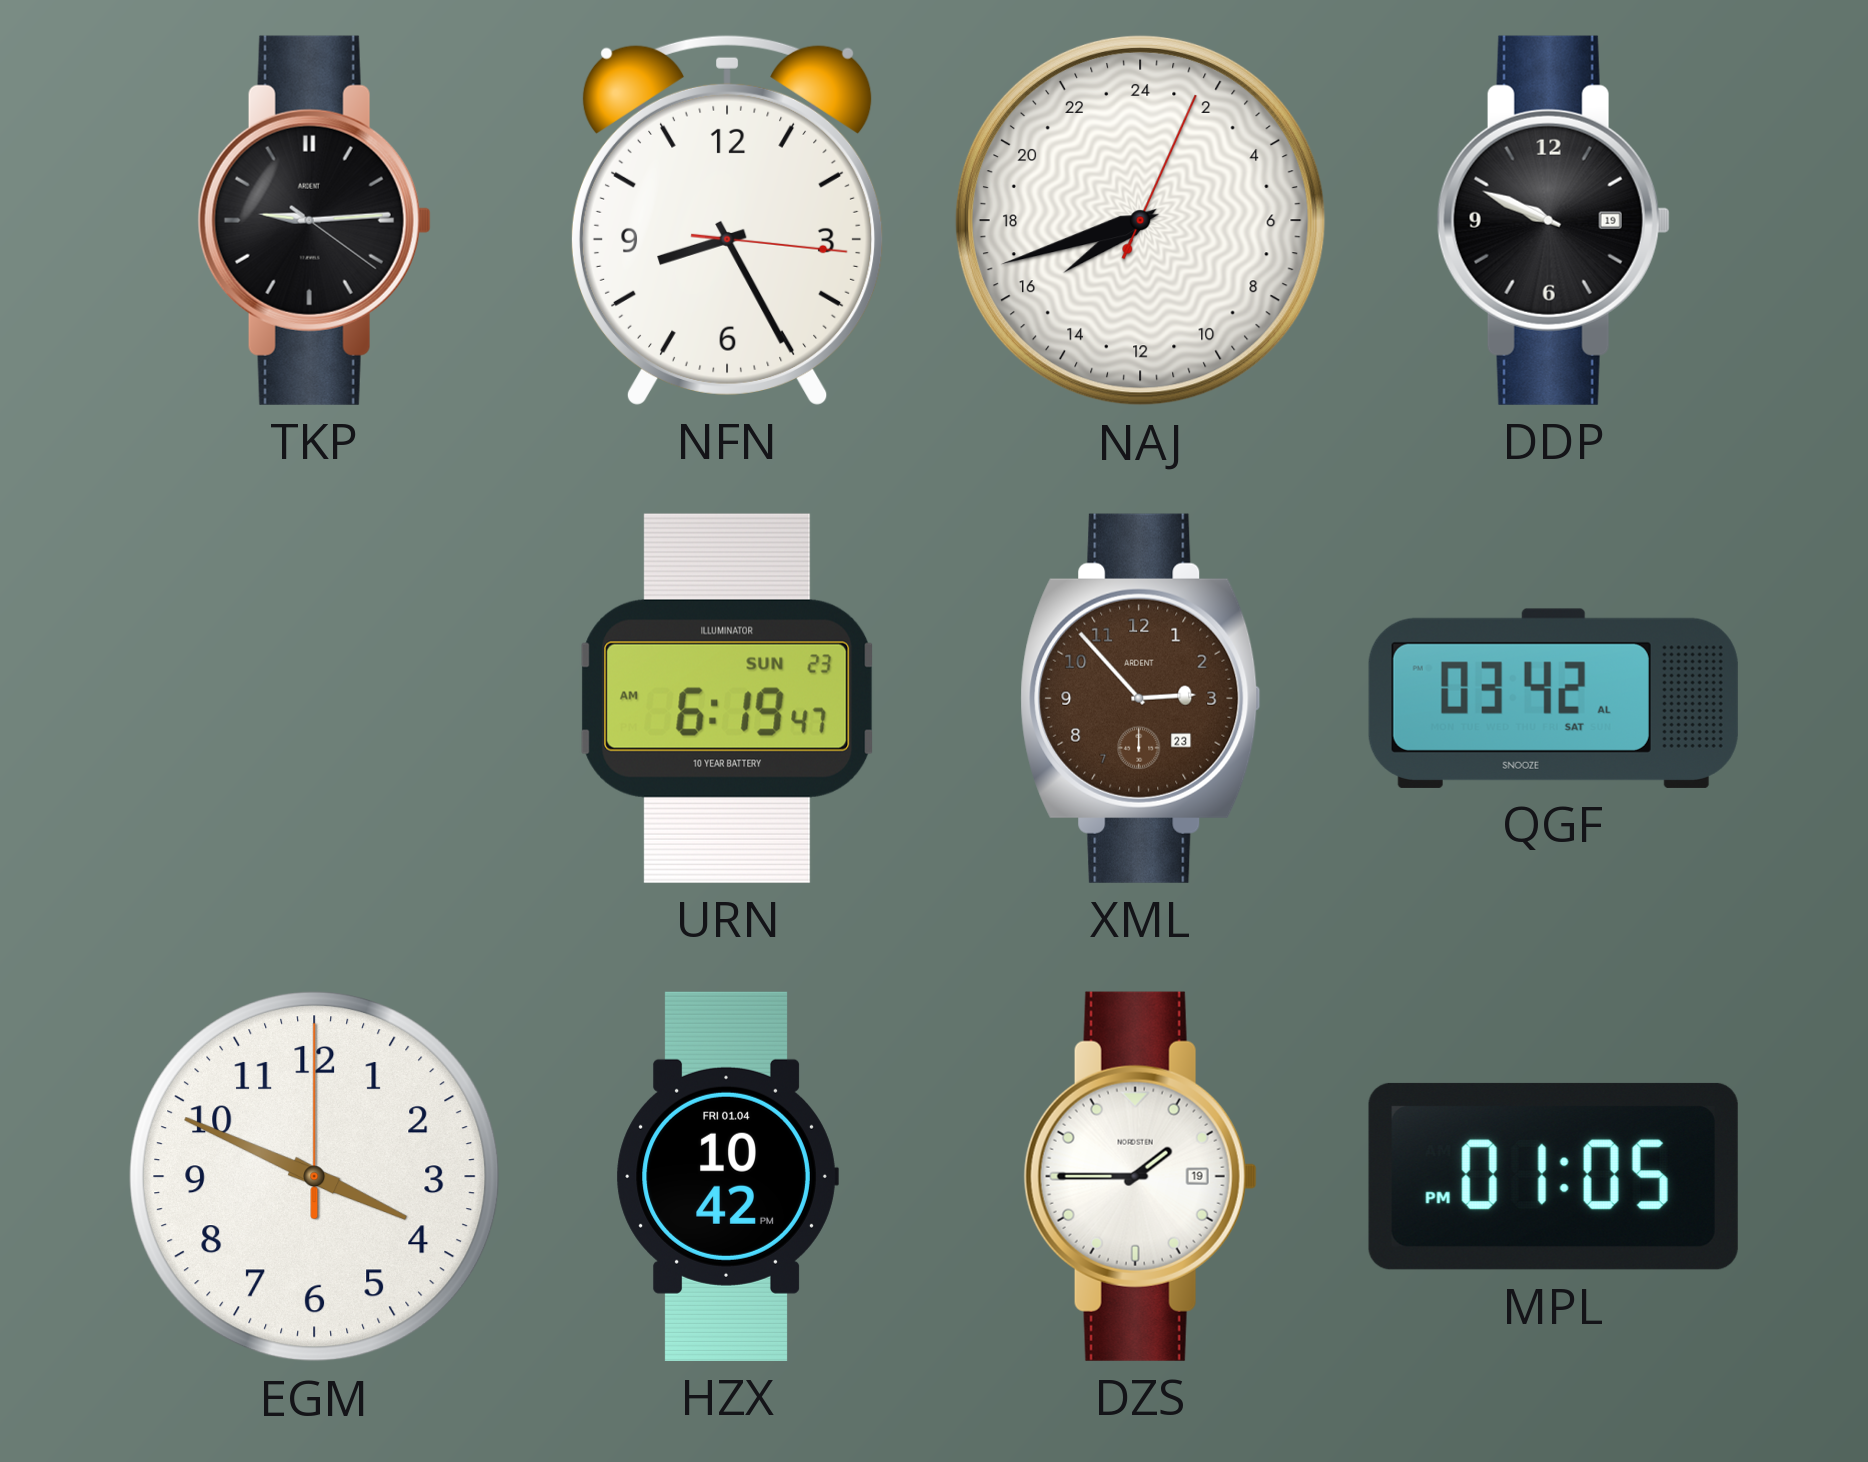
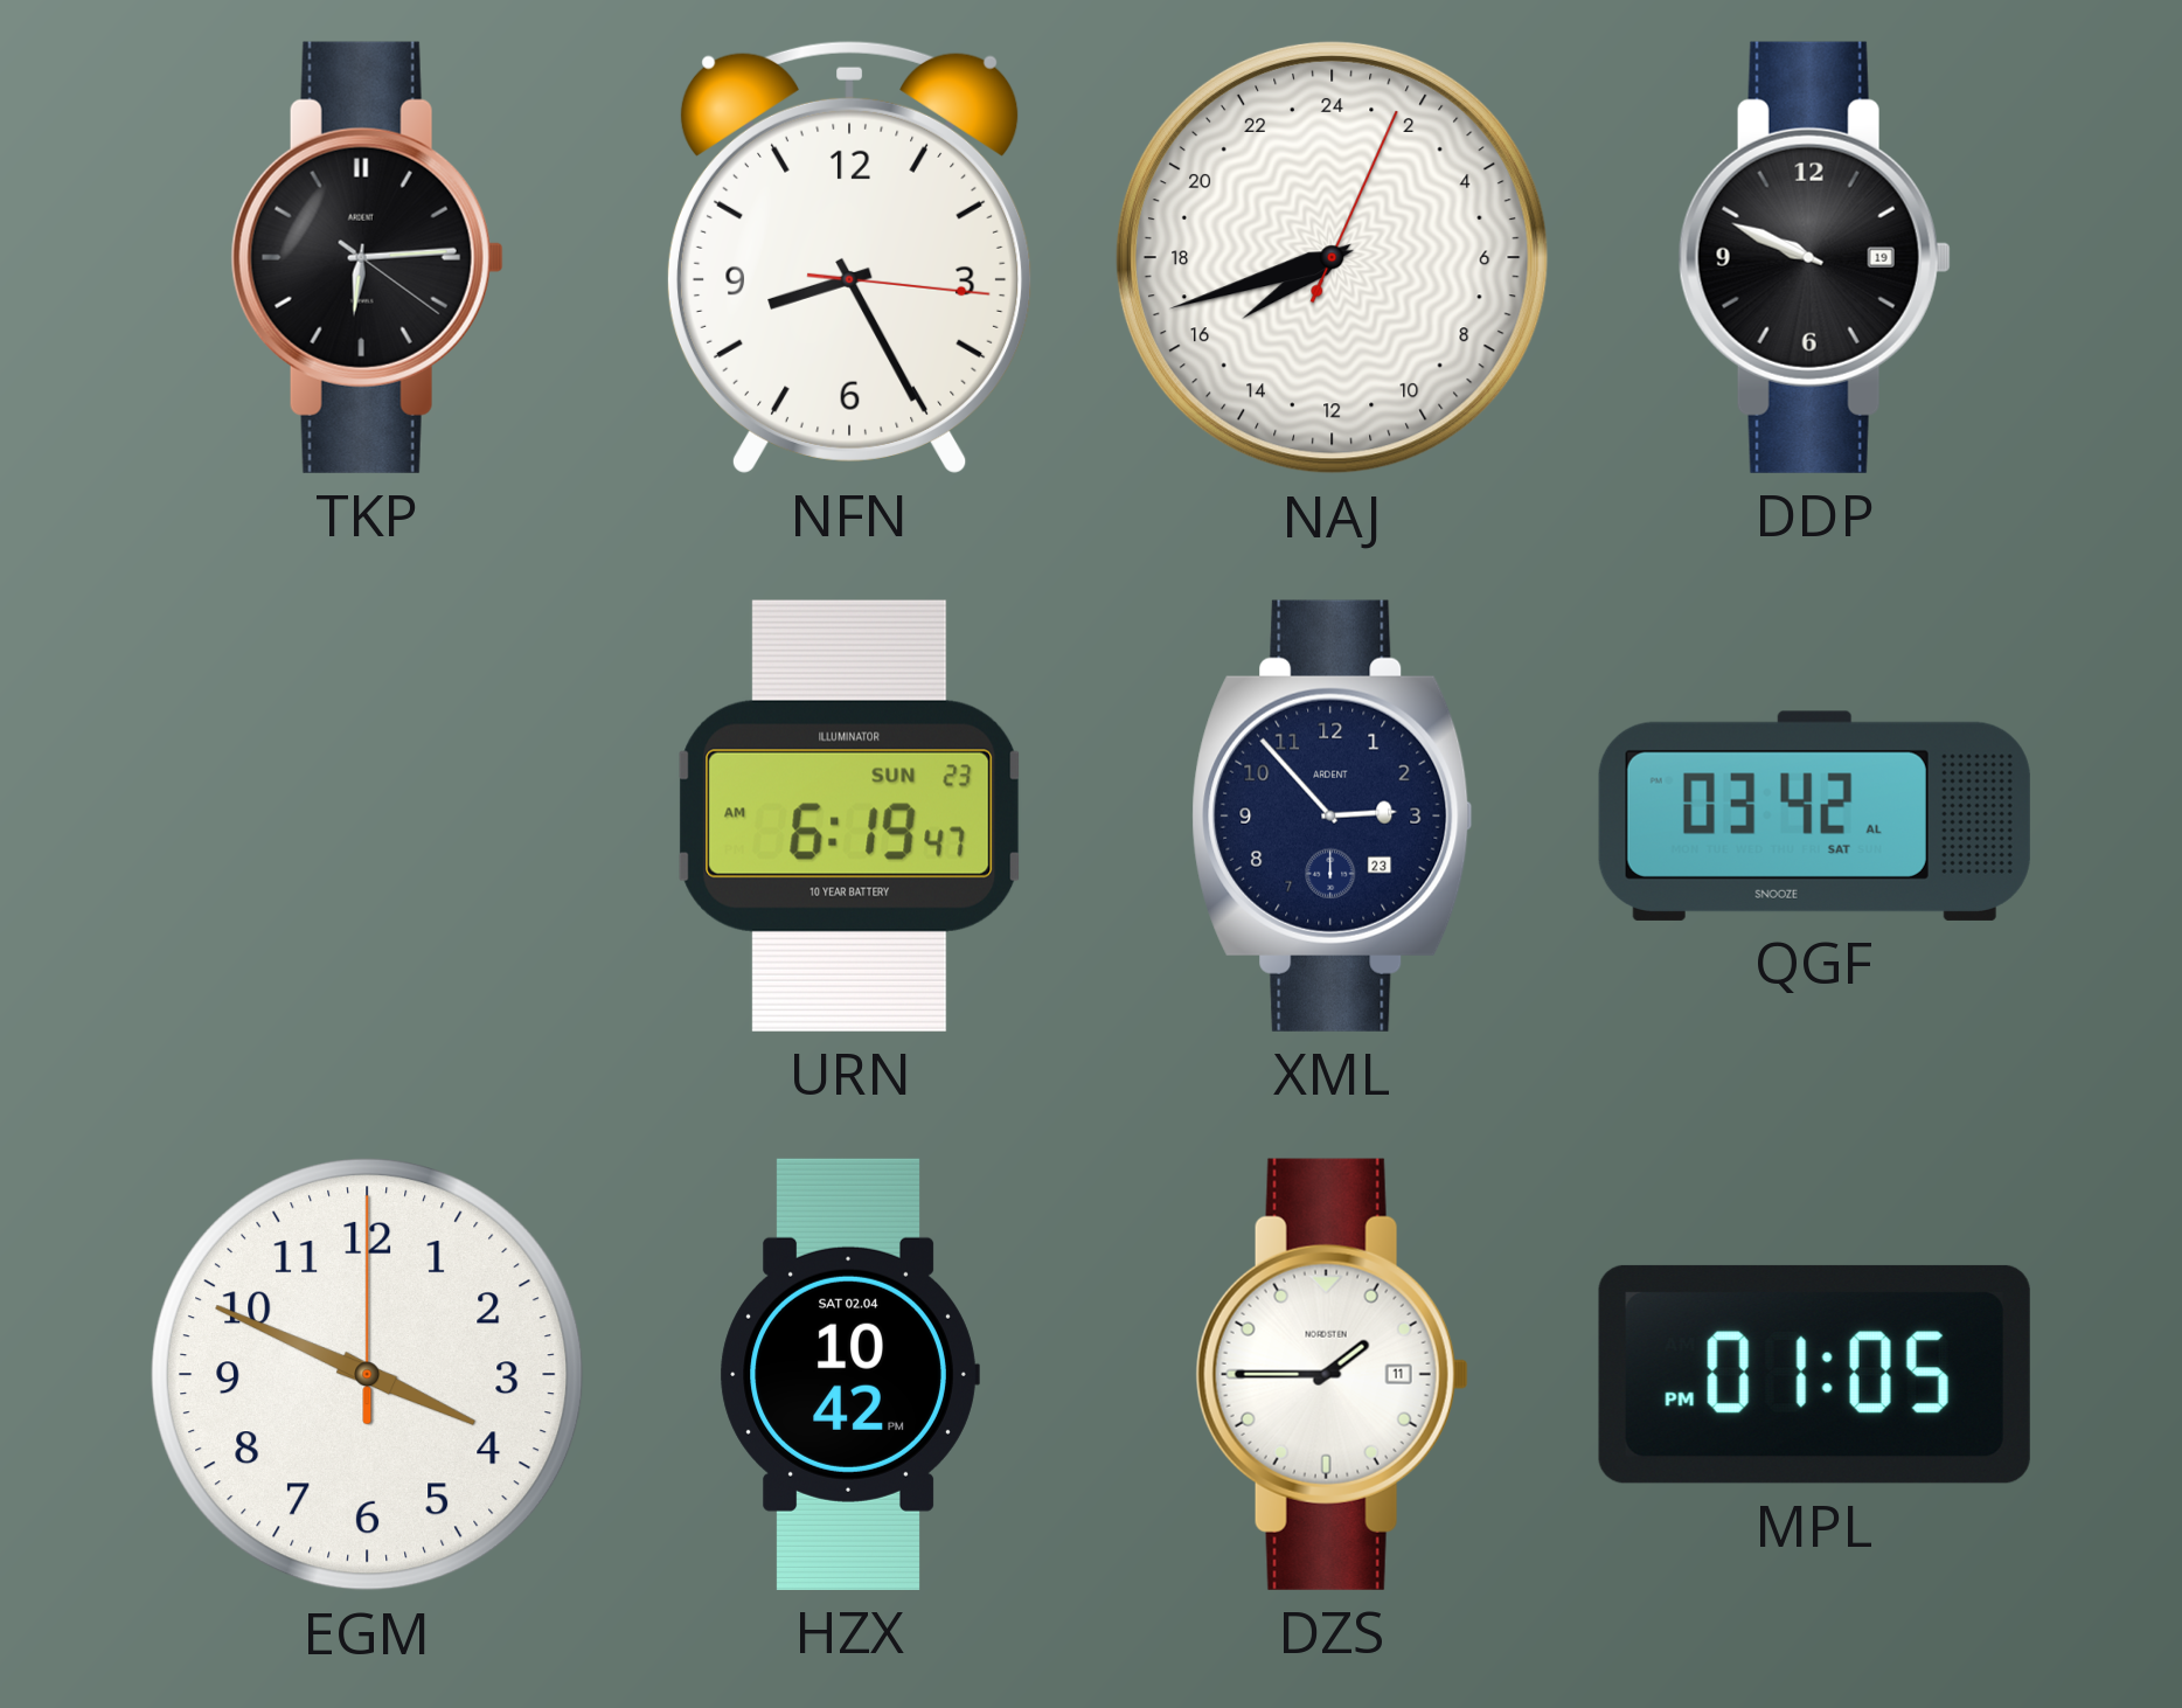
TKP: 9:14 -> 6:14
XML dial: brown -> navy
HZX date: FRI 01.04 -> SAT 02.04
DZS date: 19 -> 11
